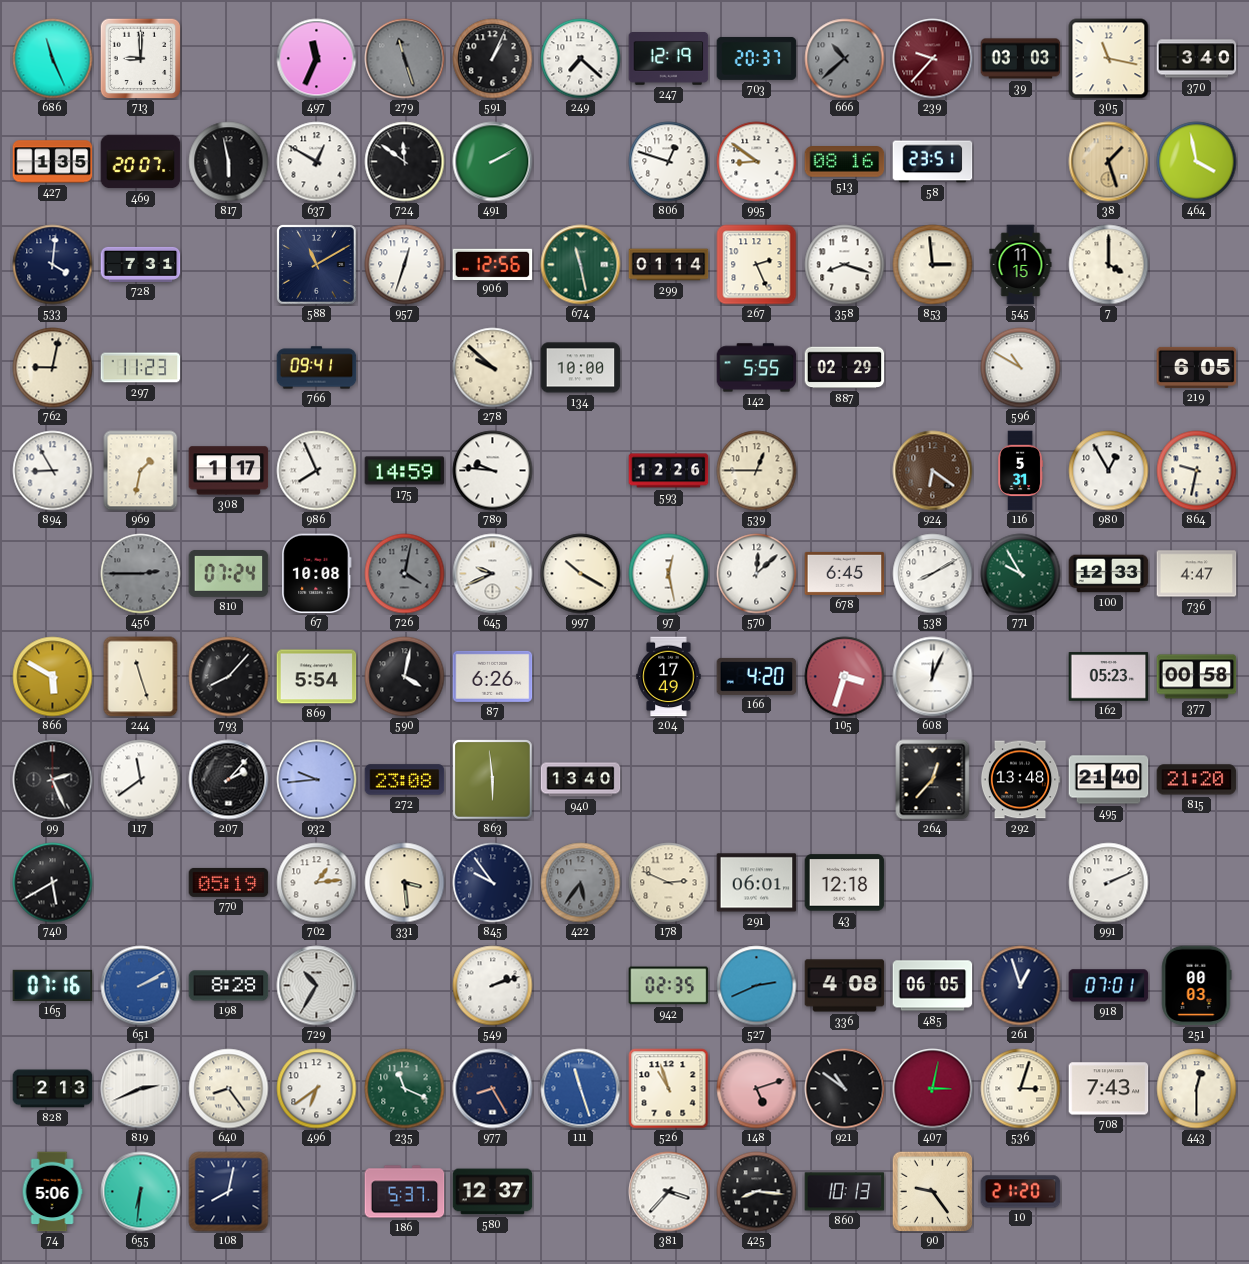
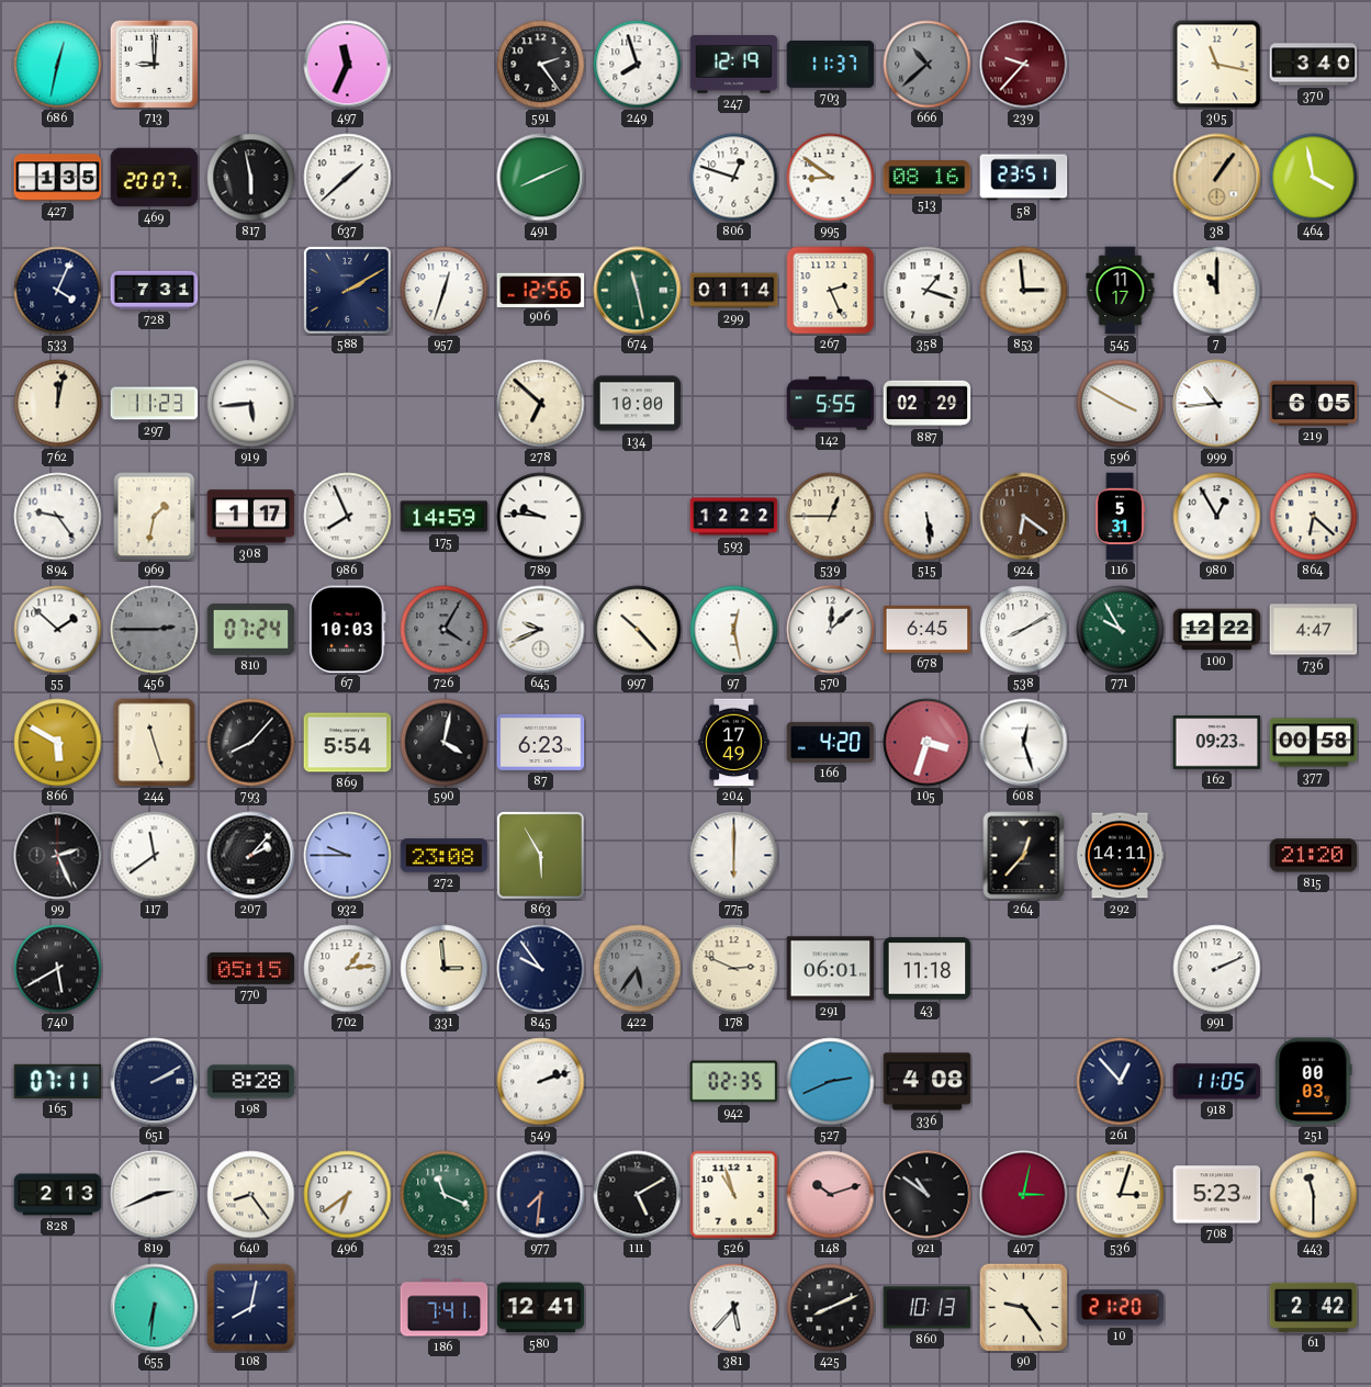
686: 11:26 -> 12:32
279: 11:27 -> none
591: 1:04 -> 2:24
249: 7:22 -> 7:57
703: 20:37 -> 11:37
39: 03:03 -> none
637: 12:50 -> 1:38
724: 11:51 -> none
491: 2:10 -> 8:11
38: 1:27 -> 1:06
533: 4:01 -> 4:04
588: 11:10 -> 2:10
358: 8:18 -> 1:18
545: 11:15 -> 11:17
7: 4:00 -> 11:00
762: 9:02 -> 12:02
919: none -> 5:44
766: 09:41 -> none
278: 9:52 -> 6:52
596: 10:50 -> 3:50
999: none -> 10:44
894: 8:55 -> 9:24
593: 12:26 -> 12:22
515: none -> 5:29
864: 9:32 -> 6:22
55: none -> 1:52
67: 10:08 -> 10:03
726: 4:02 -> 4:05
997: 10:20 -> 10:23
100: 12:33 -> 12:22
87: 6:26 -> 6:23
608: 12:04 -> 12:27
162: 05:23 -> 09:23
932: 9:44 -> 9:45
863: 5:59 -> 5:55
940: 13:40 -> none
775: none -> 6:00
292: 13:48 -> 14:11
495: 21:40 -> none
770: 05:19 -> 05:15
331: 3:29 -> 2:59
43: 12:18 -> 11:18
165: 07:16 -> 07:11
651 dial: blue -> navy
729: 10:35 -> none
485: 06:05 -> none
261: 12:57 -> 12:53
918: 07:01 -> 11:05
977: 8:25 -> 7:31
111: 11:27 -> 5:10
111 dial: blue -> black
148: 5:12 -> 10:12
708: 7:43 -> 5:23
443: 12:30 -> 11:30
74: 5:06 -> none
186: 5:37 -> 7:41
580: 12:37 -> 12:41
381: 3:37 -> 5:37
425: 8:16 -> 8:11
61: none -> 2:42
